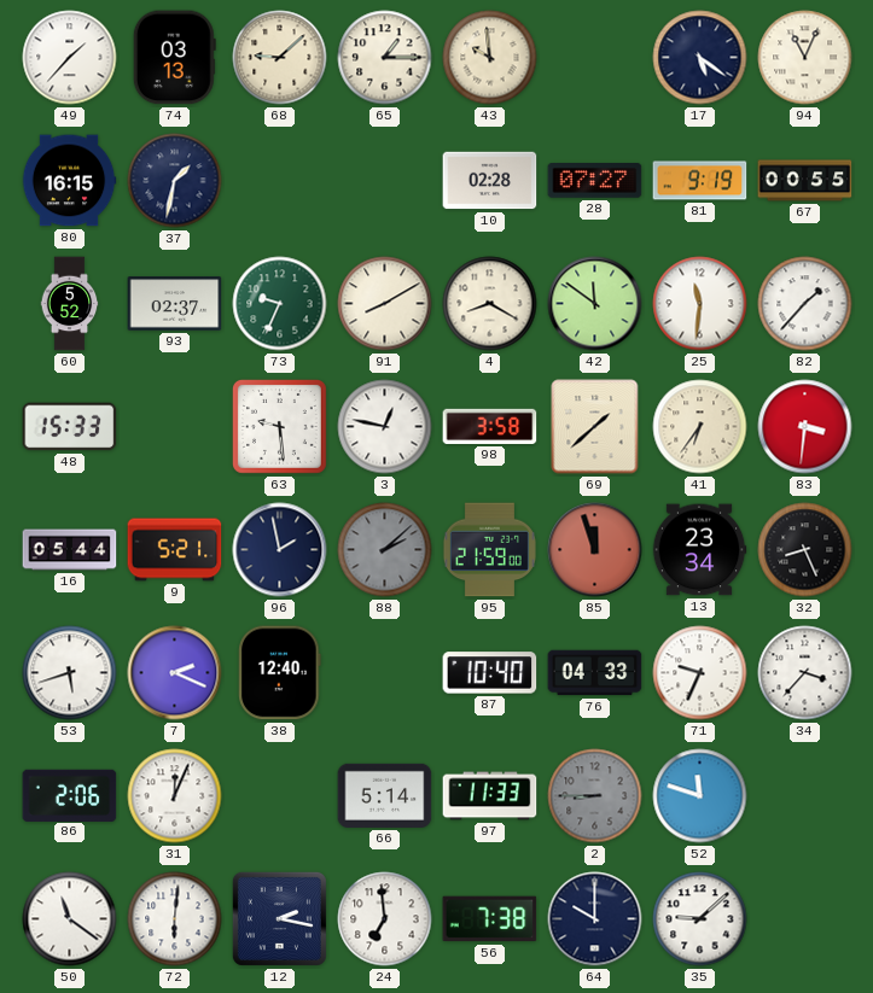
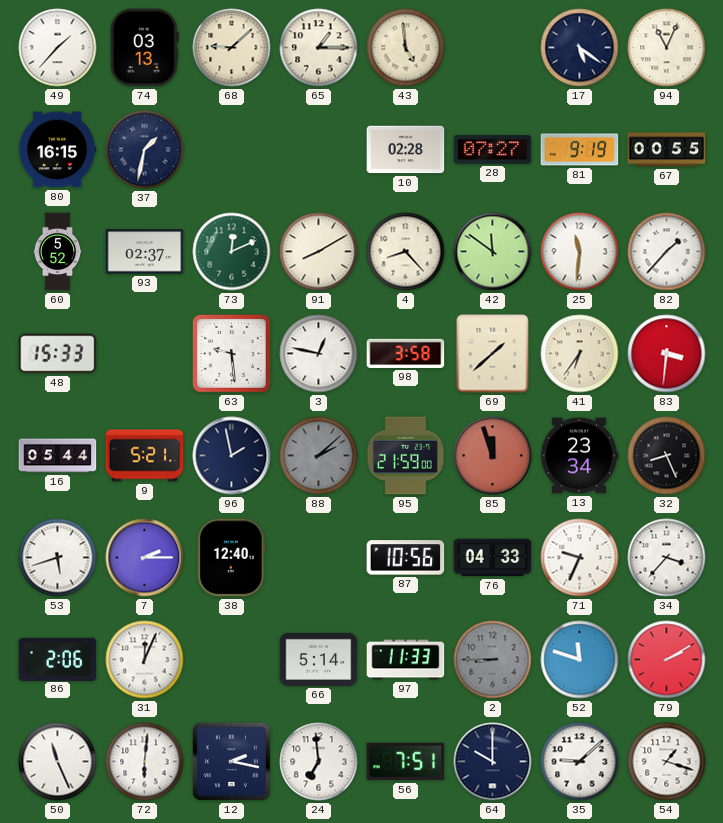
43: 9:59 -> 4:59
73: 9:34 -> 12:11
4: 8:20 -> 8:23
7: 2:19 -> 2:15
87: 10:40 -> 10:56
79: none -> 2:10
50: 11:21 -> 11:26
56: 7:38 -> 7:51
54: none -> 1:18
